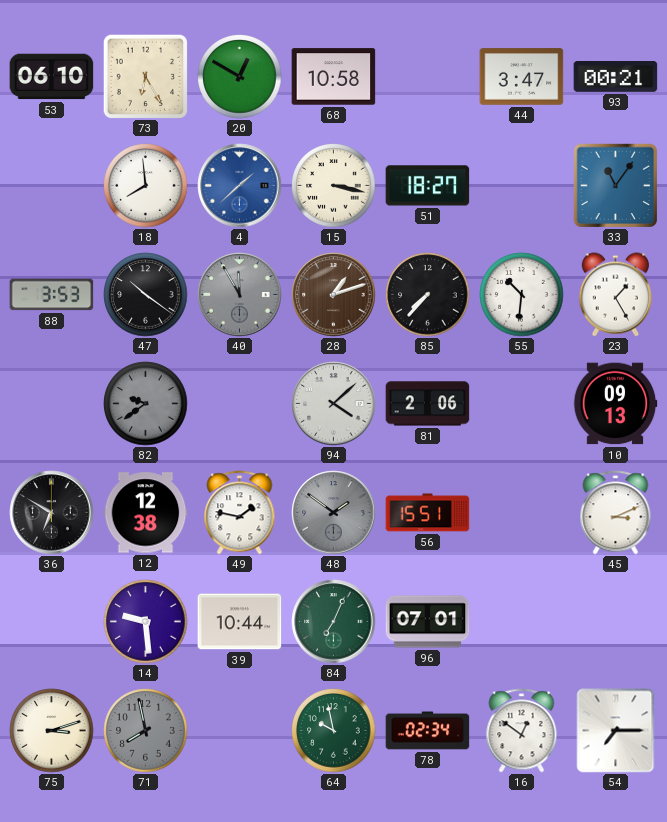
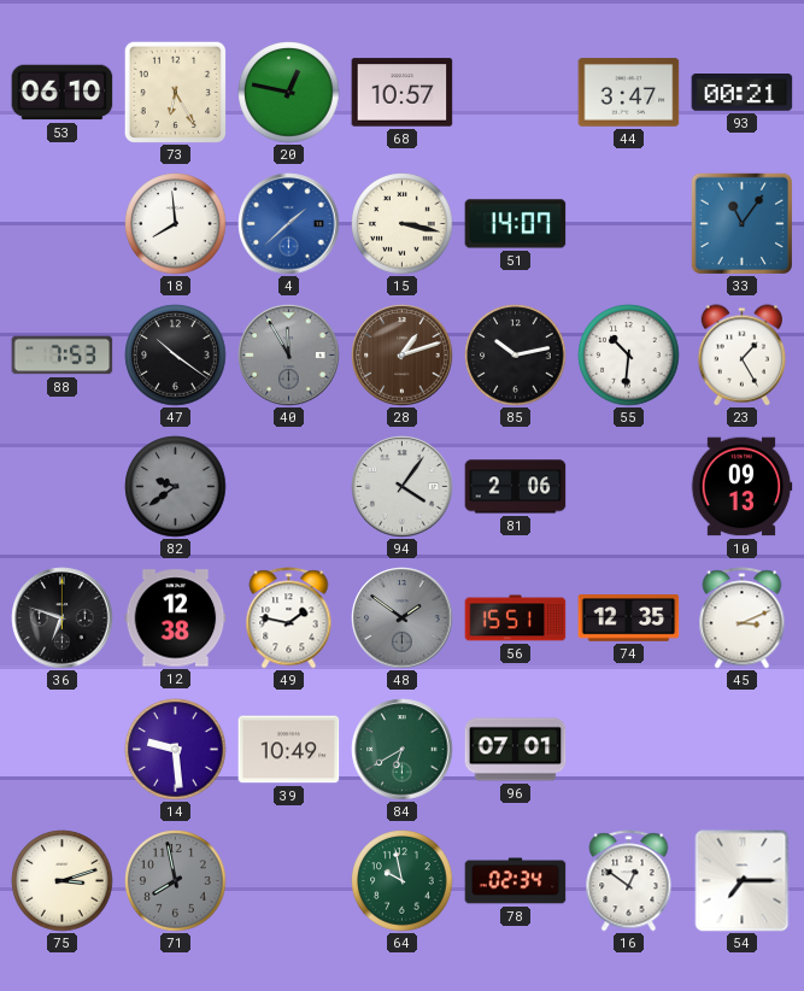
20: 12:50 -> 12:47
68: 10:58 -> 10:57
51: 18:27 -> 14:07
88: 3:53 -> 7:53
85: 7:37 -> 10:13
94: 4:08 -> 4:06
36: 6:50 -> 6:48
74: none -> 12:35
39: 10:44 -> 10:49
84: 7:04 -> 6:40
